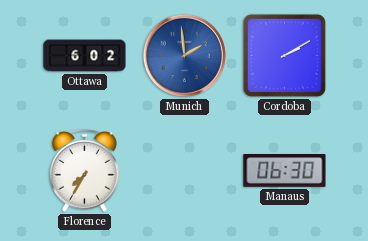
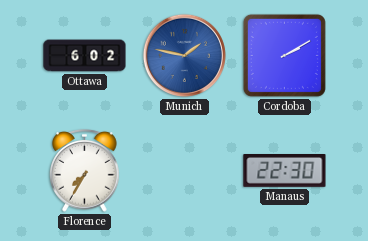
Munich: 1:59 -> 1:47
Manaus: 06:30 -> 22:30
